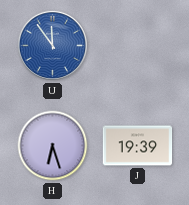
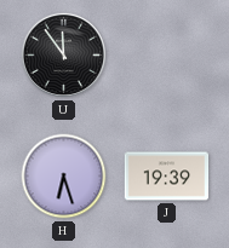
U dial: blue -> black
